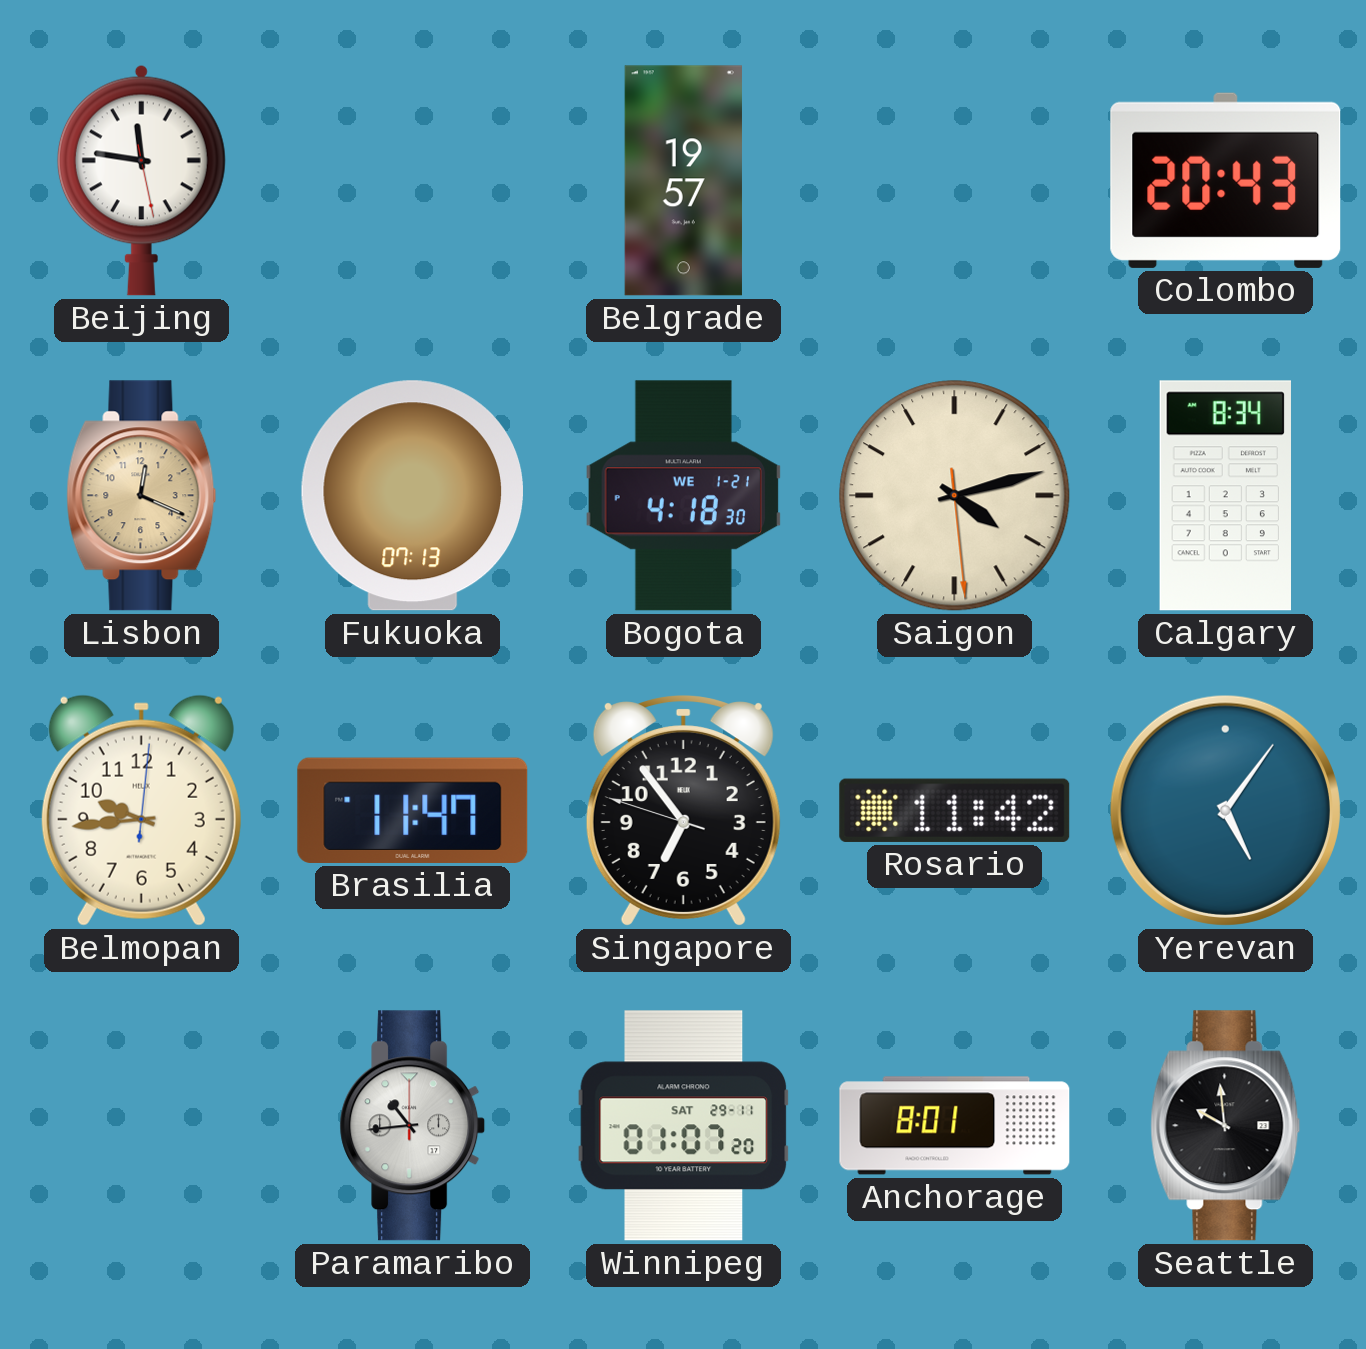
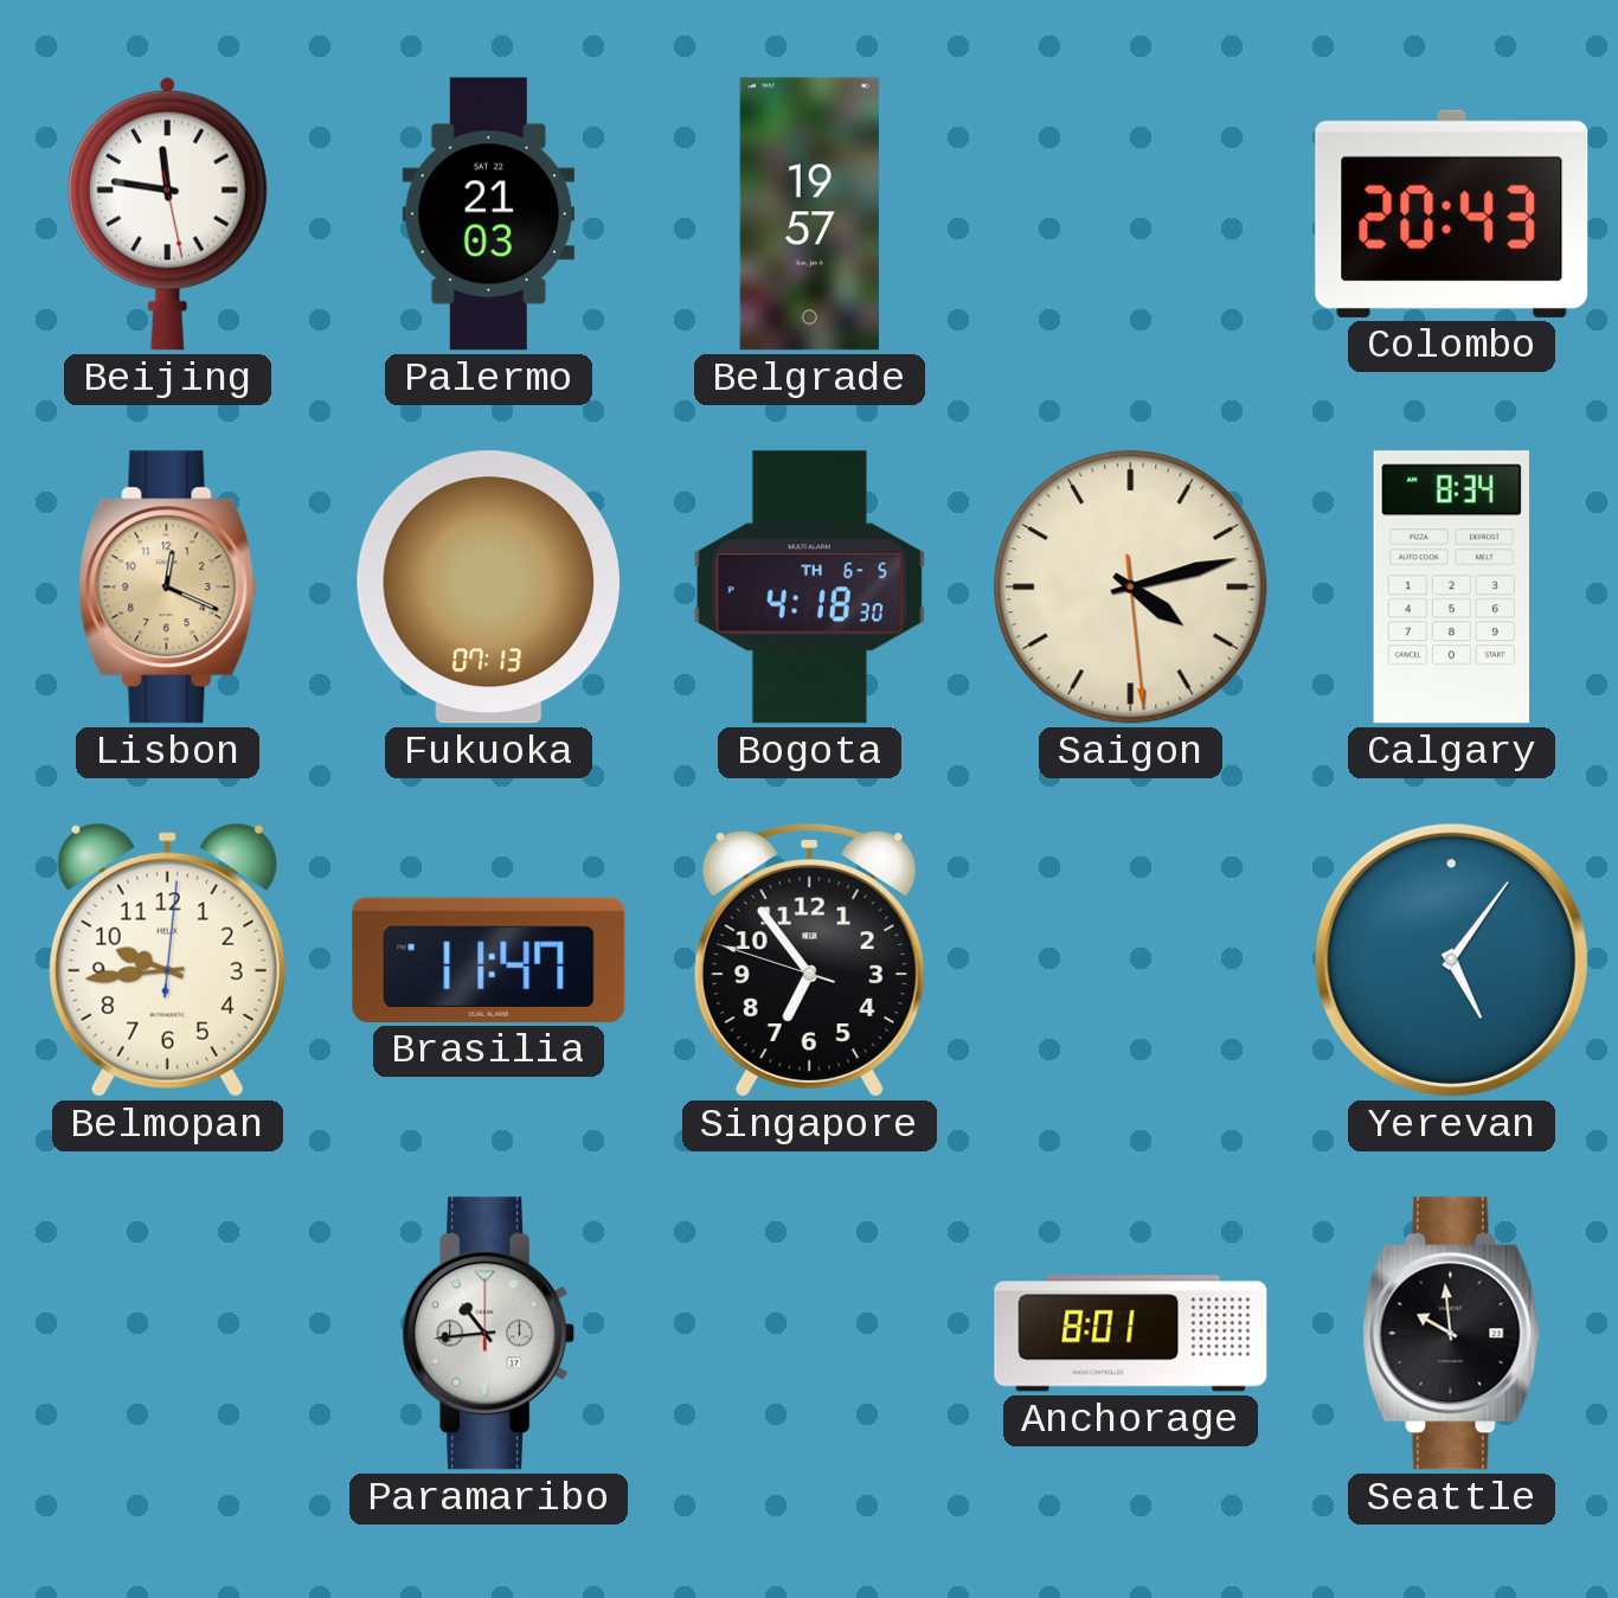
Palermo: none -> 21:03
Bogota date: WE 1-21 -> TH 6-5
Rosario: 11:42 -> none
Winnipeg: 01:07 -> none
